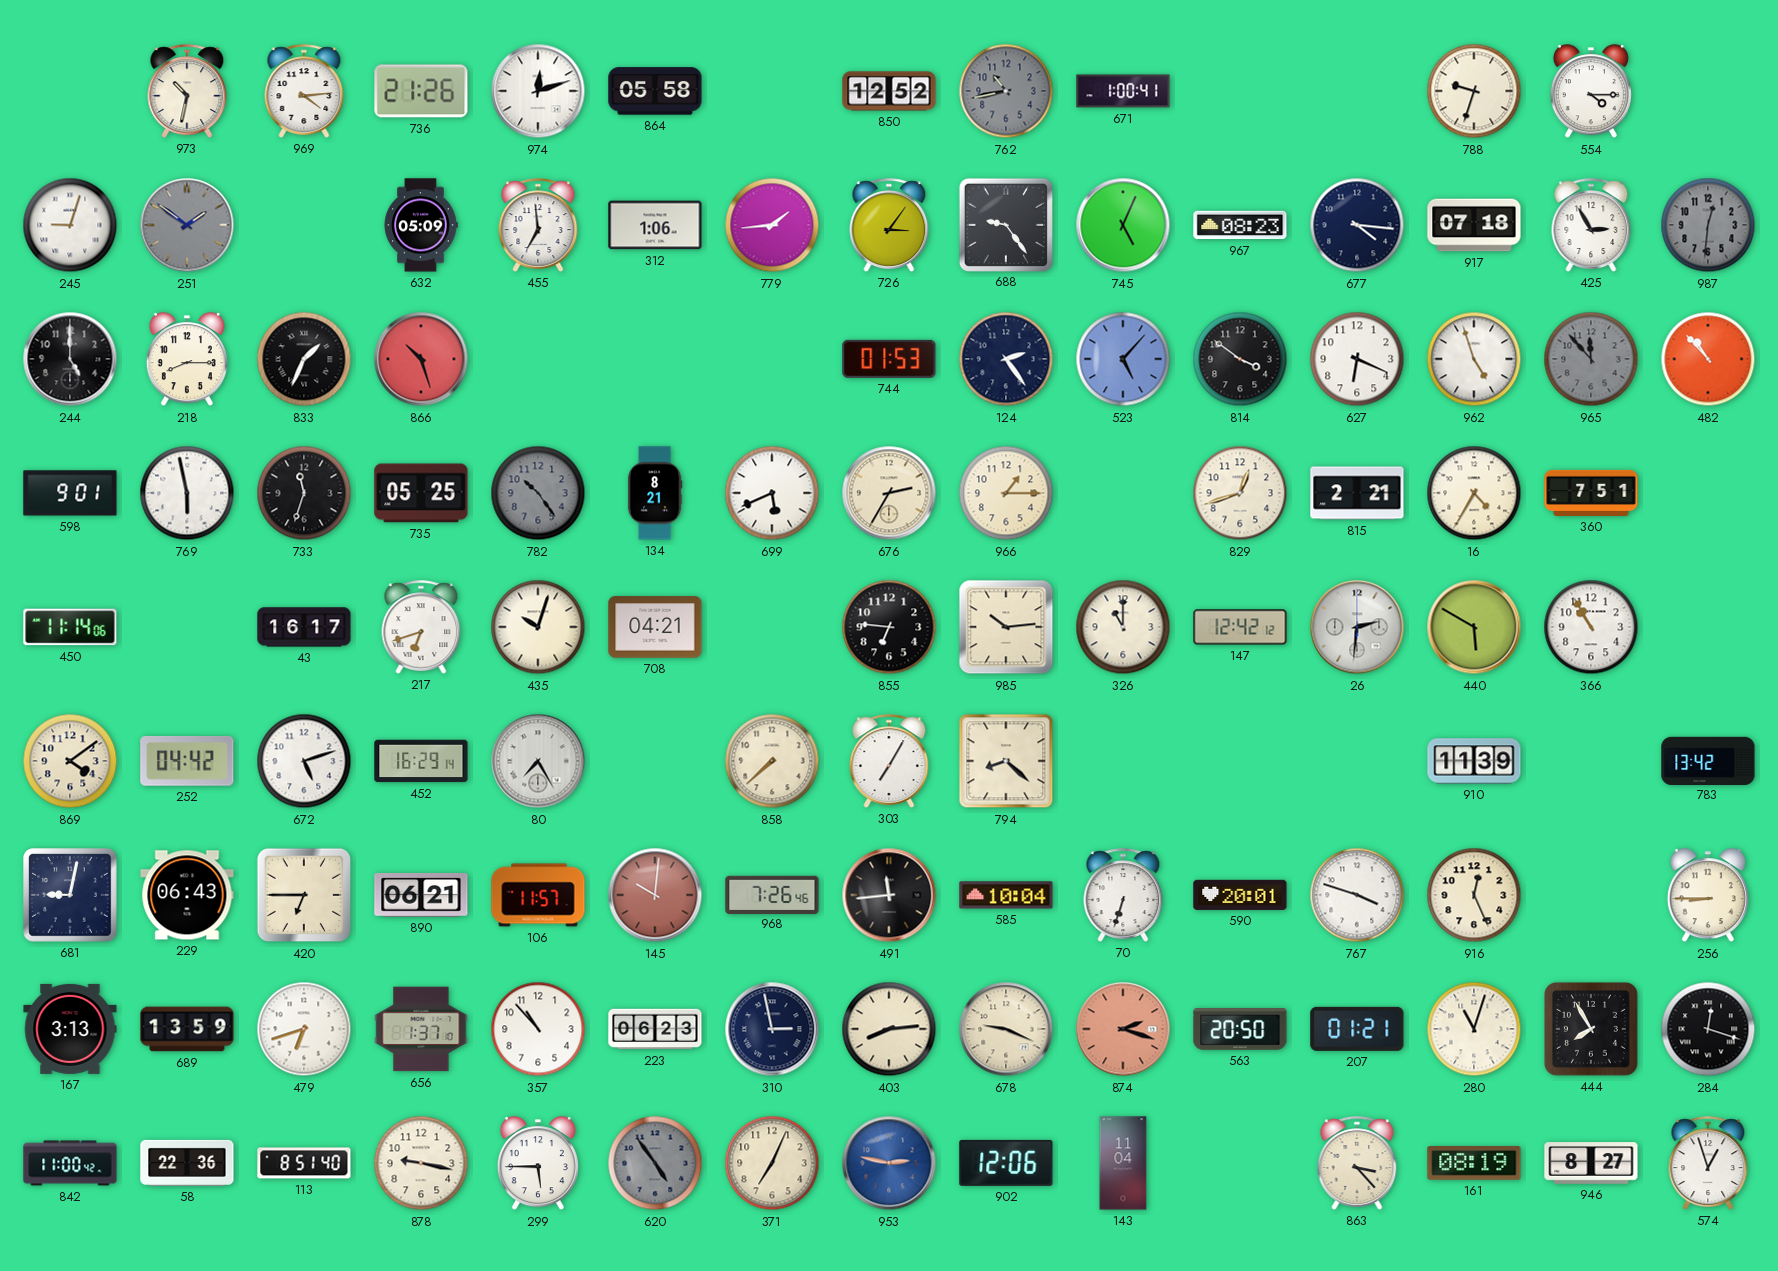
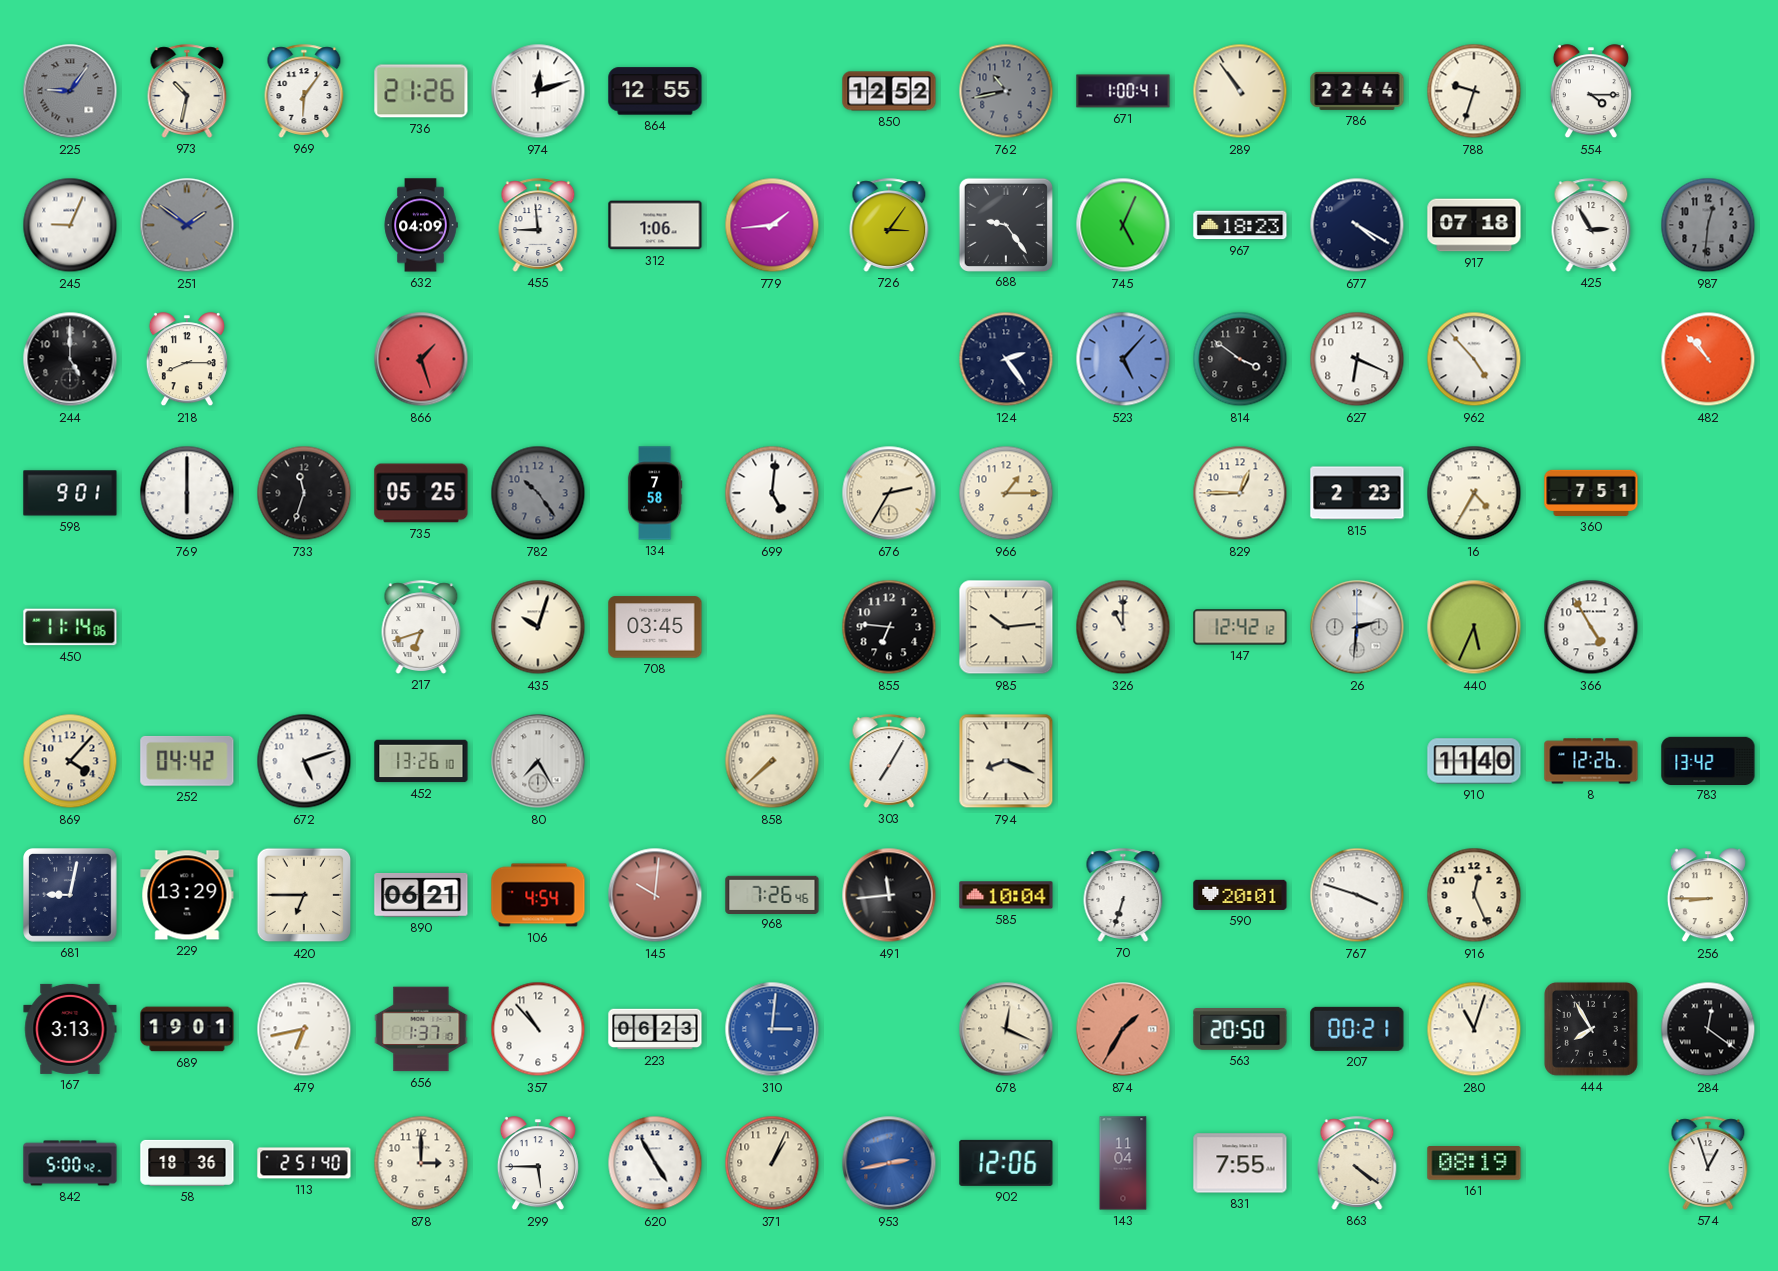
225: none -> 9:06
969: 4:14 -> 6:06
864: 05:58 -> 12:55
289: none -> 10:54
786: none -> 22:44
245: 9:03 -> 9:04
632: 05:09 -> 04:09
455: 6:59 -> 8:59
967: 08:23 -> 18:23
677: 4:16 -> 4:20
833: 1:34 -> none
866: 10:27 -> 1:27
744: 01:53 -> none
962: 4:57 -> 4:53
965: 11:53 -> none
769: 5:58 -> 6:00
134: 8:21 -> 7:58
699: 5:41 -> 5:01
829: 12:42 -> 12:45
815: 2:21 -> 2:23
43: 16:17 -> none
708: 04:21 -> 03:45
440: 5:50 -> 5:34
366: 10:55 -> 4:55
869: 4:09 -> 4:07
452: 16:29 -> 13:26
794: 8:22 -> 8:19
910: 11:39 -> 11:40
8: none -> 12:26
229: 06:43 -> 13:29
106: 11:57 -> 4:54
689: 13:59 -> 19:01
479: 6:42 -> 6:43
310: 2:58 -> 3:01
310 dial: navy -> blue
403: 8:14 -> none
678: 9:19 -> 12:19
874: 2:18 -> 1:35
207: 01:21 -> 00:21
284: 12:18 -> 12:21
842: 11:00 -> 5:00
58: 22:36 -> 18:36
113: 8:51 -> 2:51
878: 9:17 -> 3:00
620: 4:54 -> 4:55
620 dial: grey -> white
371: 7:04 -> 1:04
953: 2:47 -> 2:43
831: none -> 7:55
863: 3:23 -> 4:21
946: 8:27 -> none
